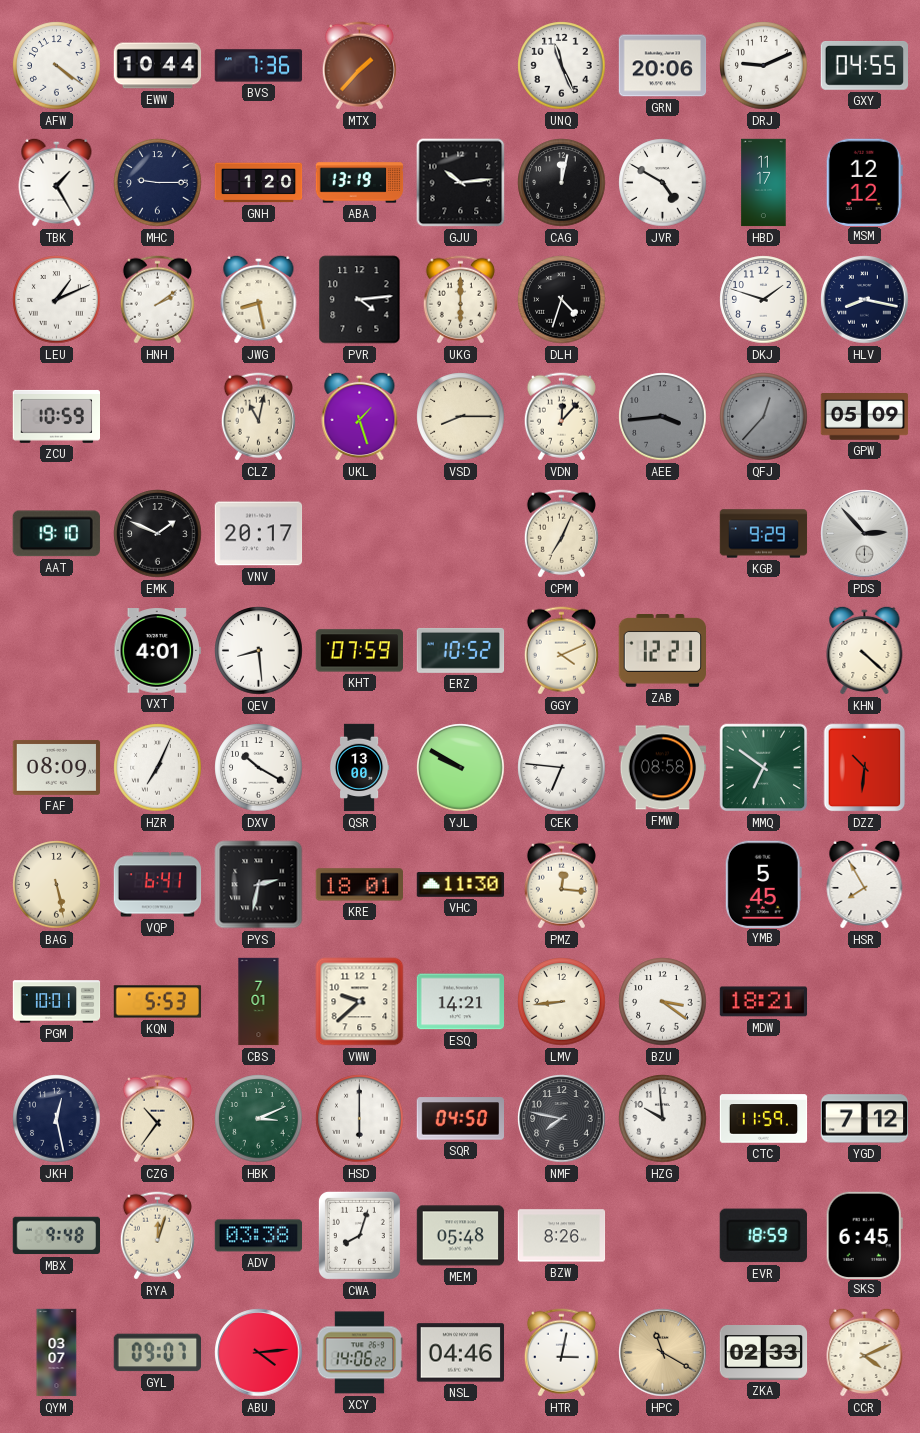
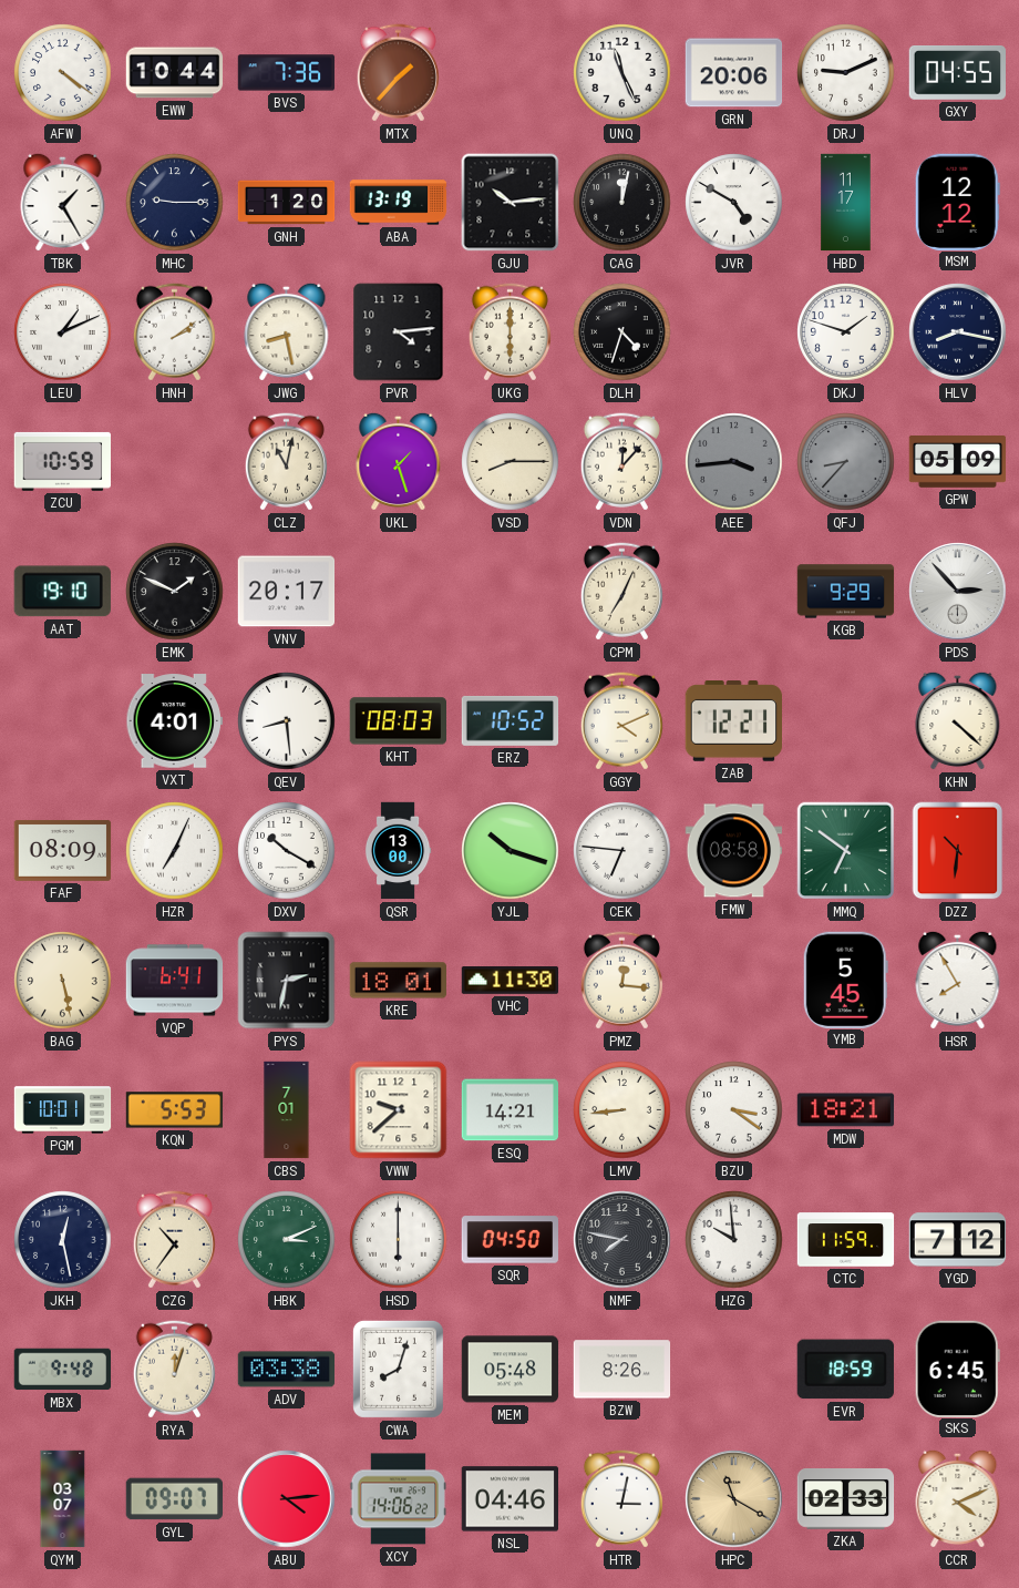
QFJ: 12:37 -> 8:37
KHT: 07:59 -> 08:03
YJL: 9:50 -> 10:18
